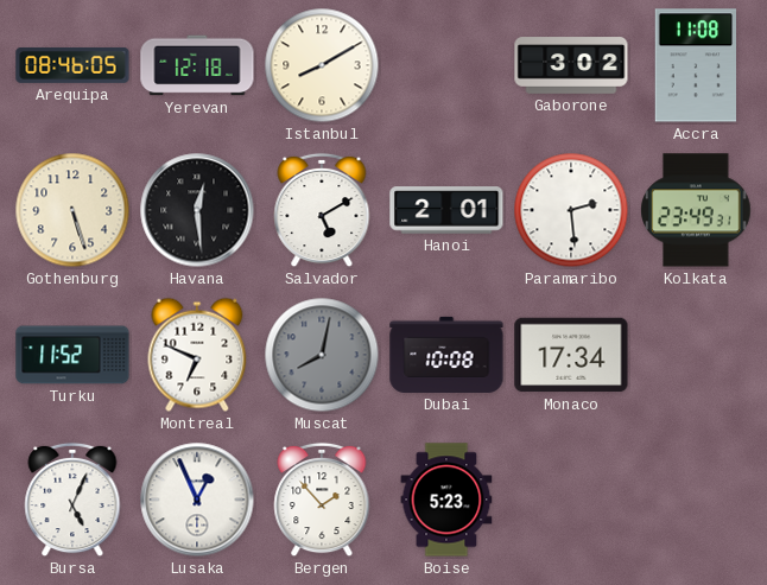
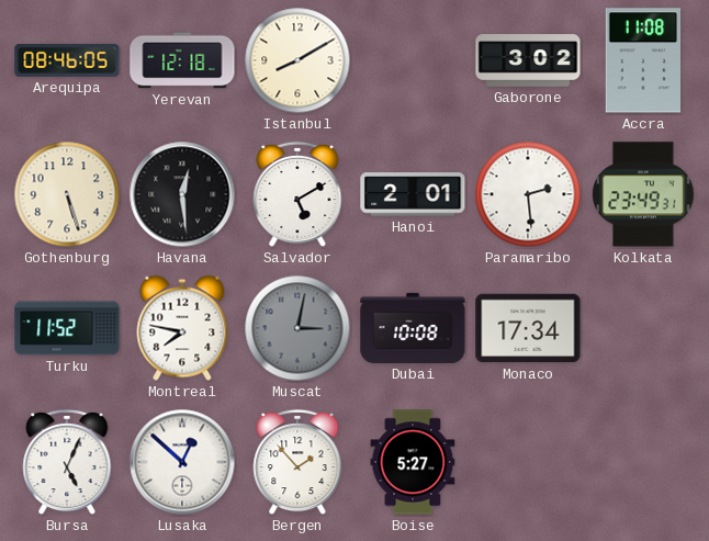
Montreal: 6:49 -> 7:47
Muscat: 8:02 -> 3:02
Lusaka: 12:56 -> 12:52
Boise: 5:23 -> 5:27
